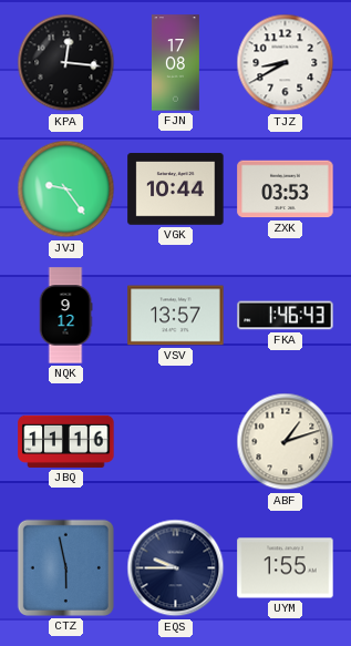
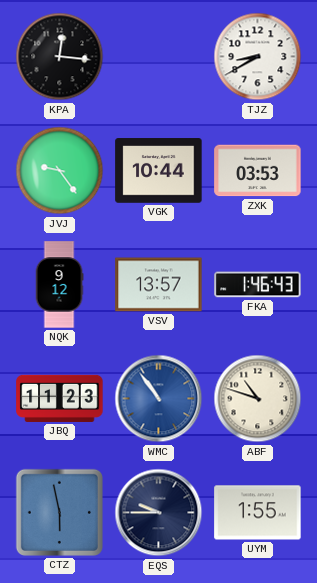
FJN: 17:08 -> none
JBQ: 11:16 -> 11:23
WMC: none -> 10:54
ABF: 1:12 -> 10:48
